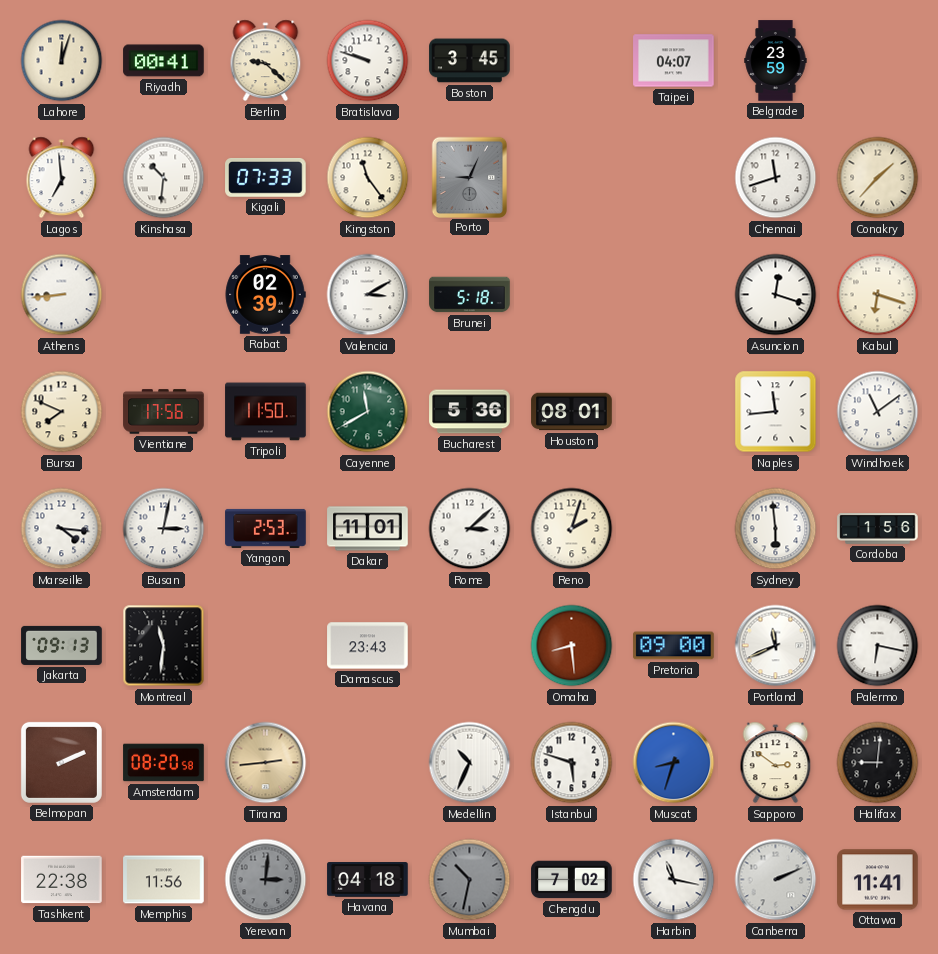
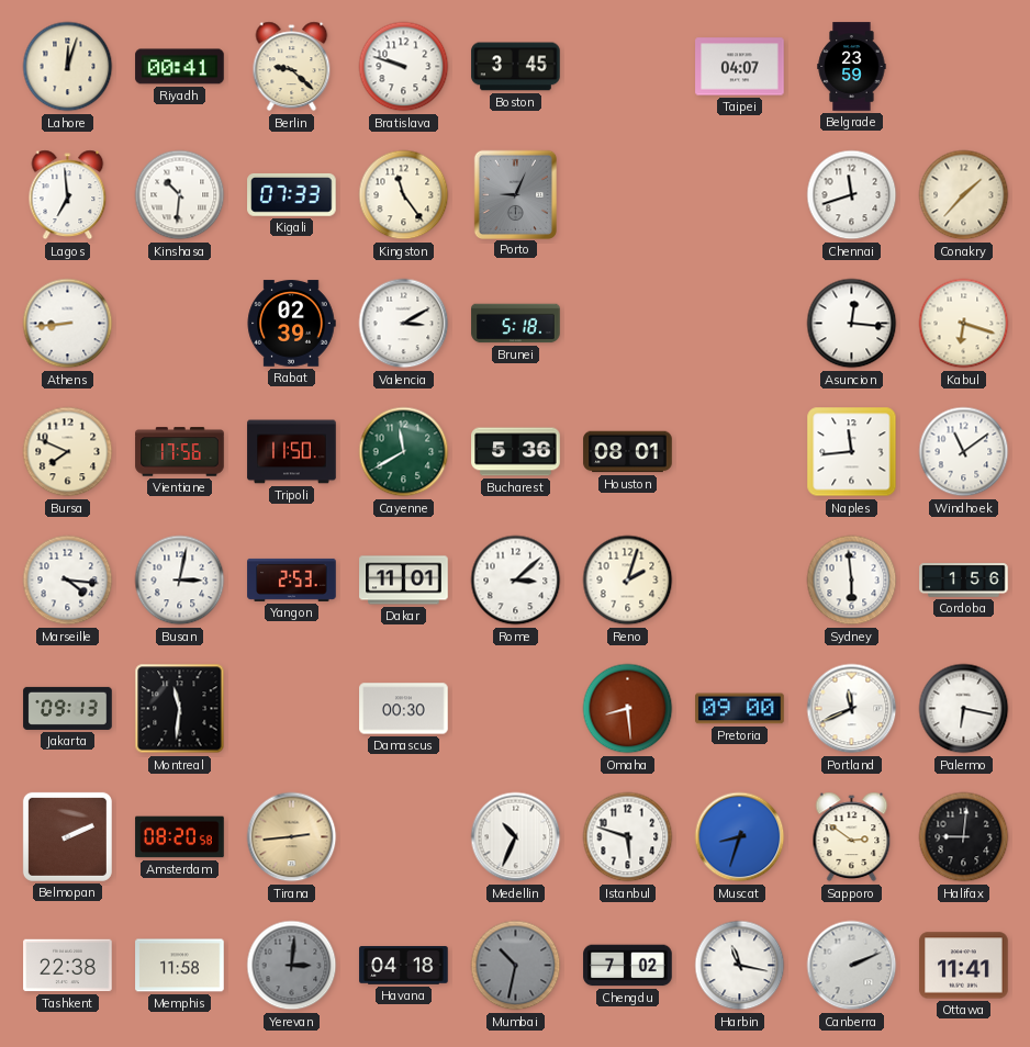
Asuncion: 12:18 -> 12:16
Damascus: 23:43 -> 00:30
Memphis: 11:56 -> 11:58
